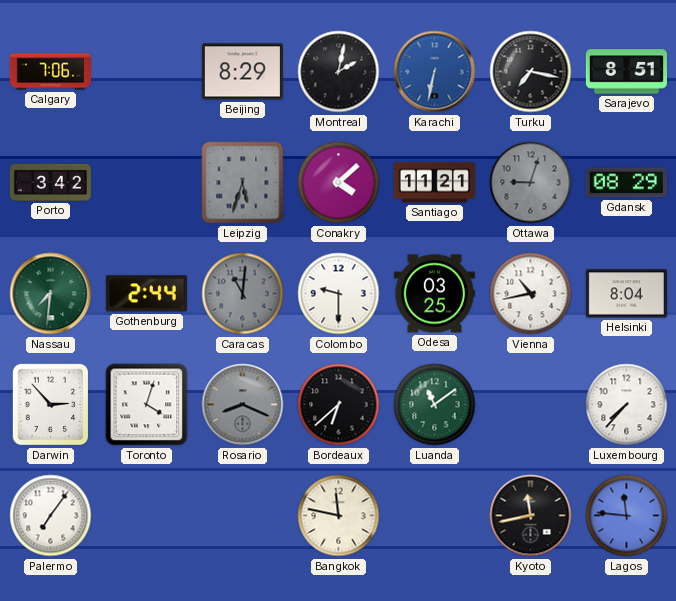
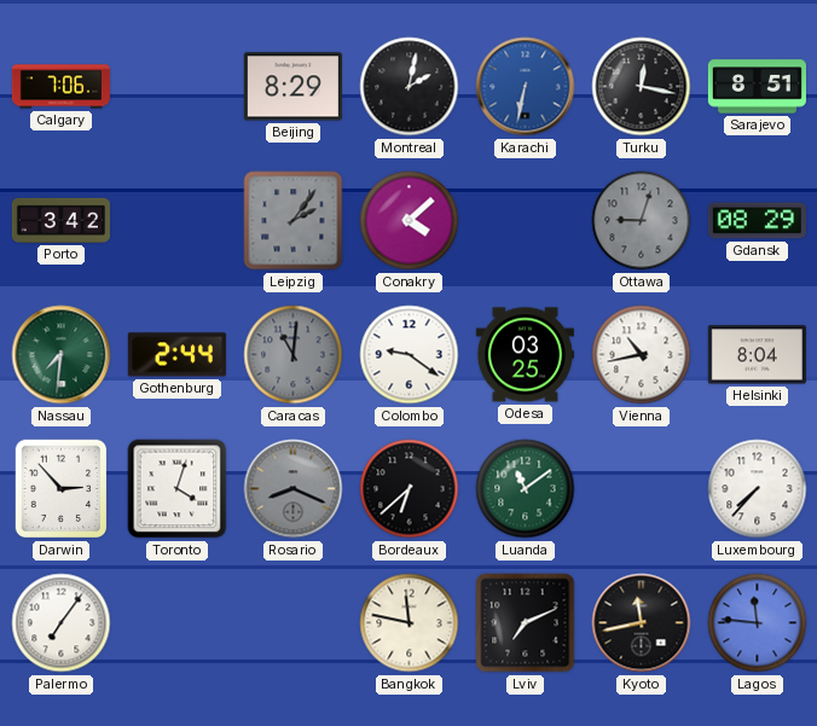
Turku: 7:17 -> 12:17
Leipzig: 5:33 -> 2:06
Santiago: 11:21 -> none
Colombo: 9:30 -> 9:21
Lviv: none -> 7:11
